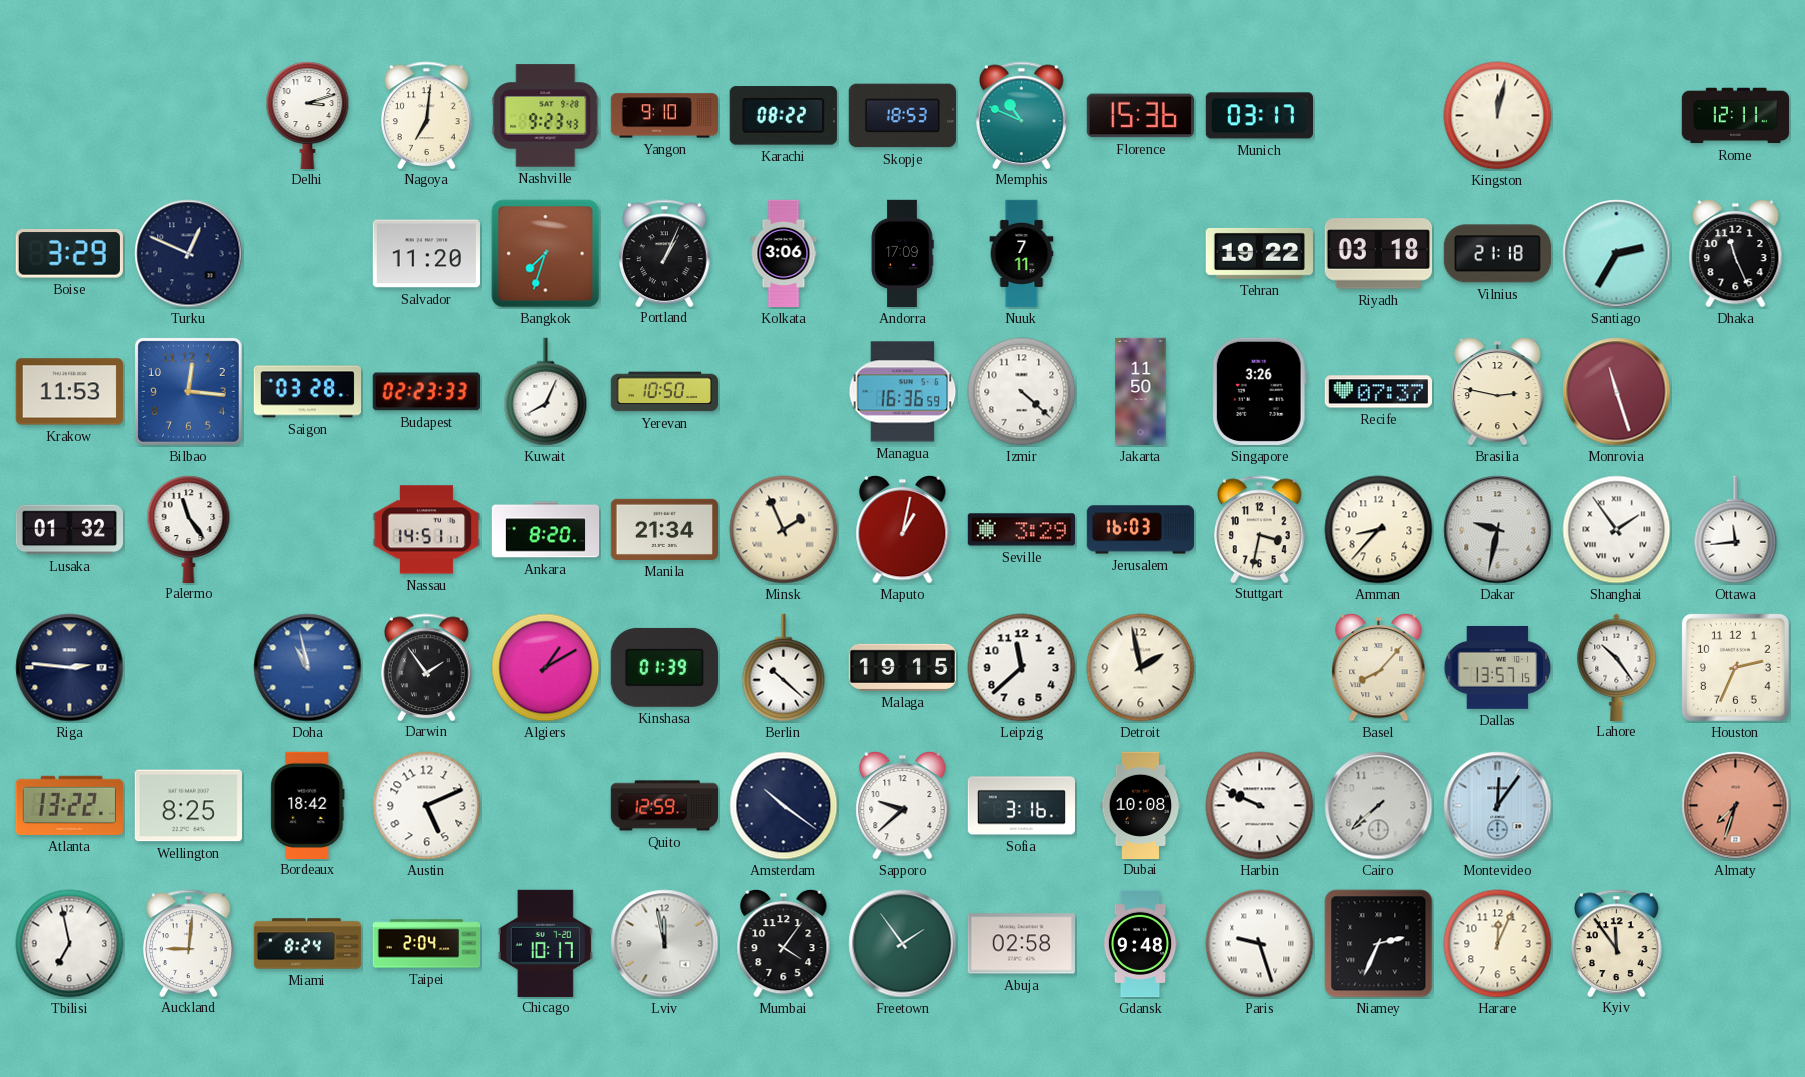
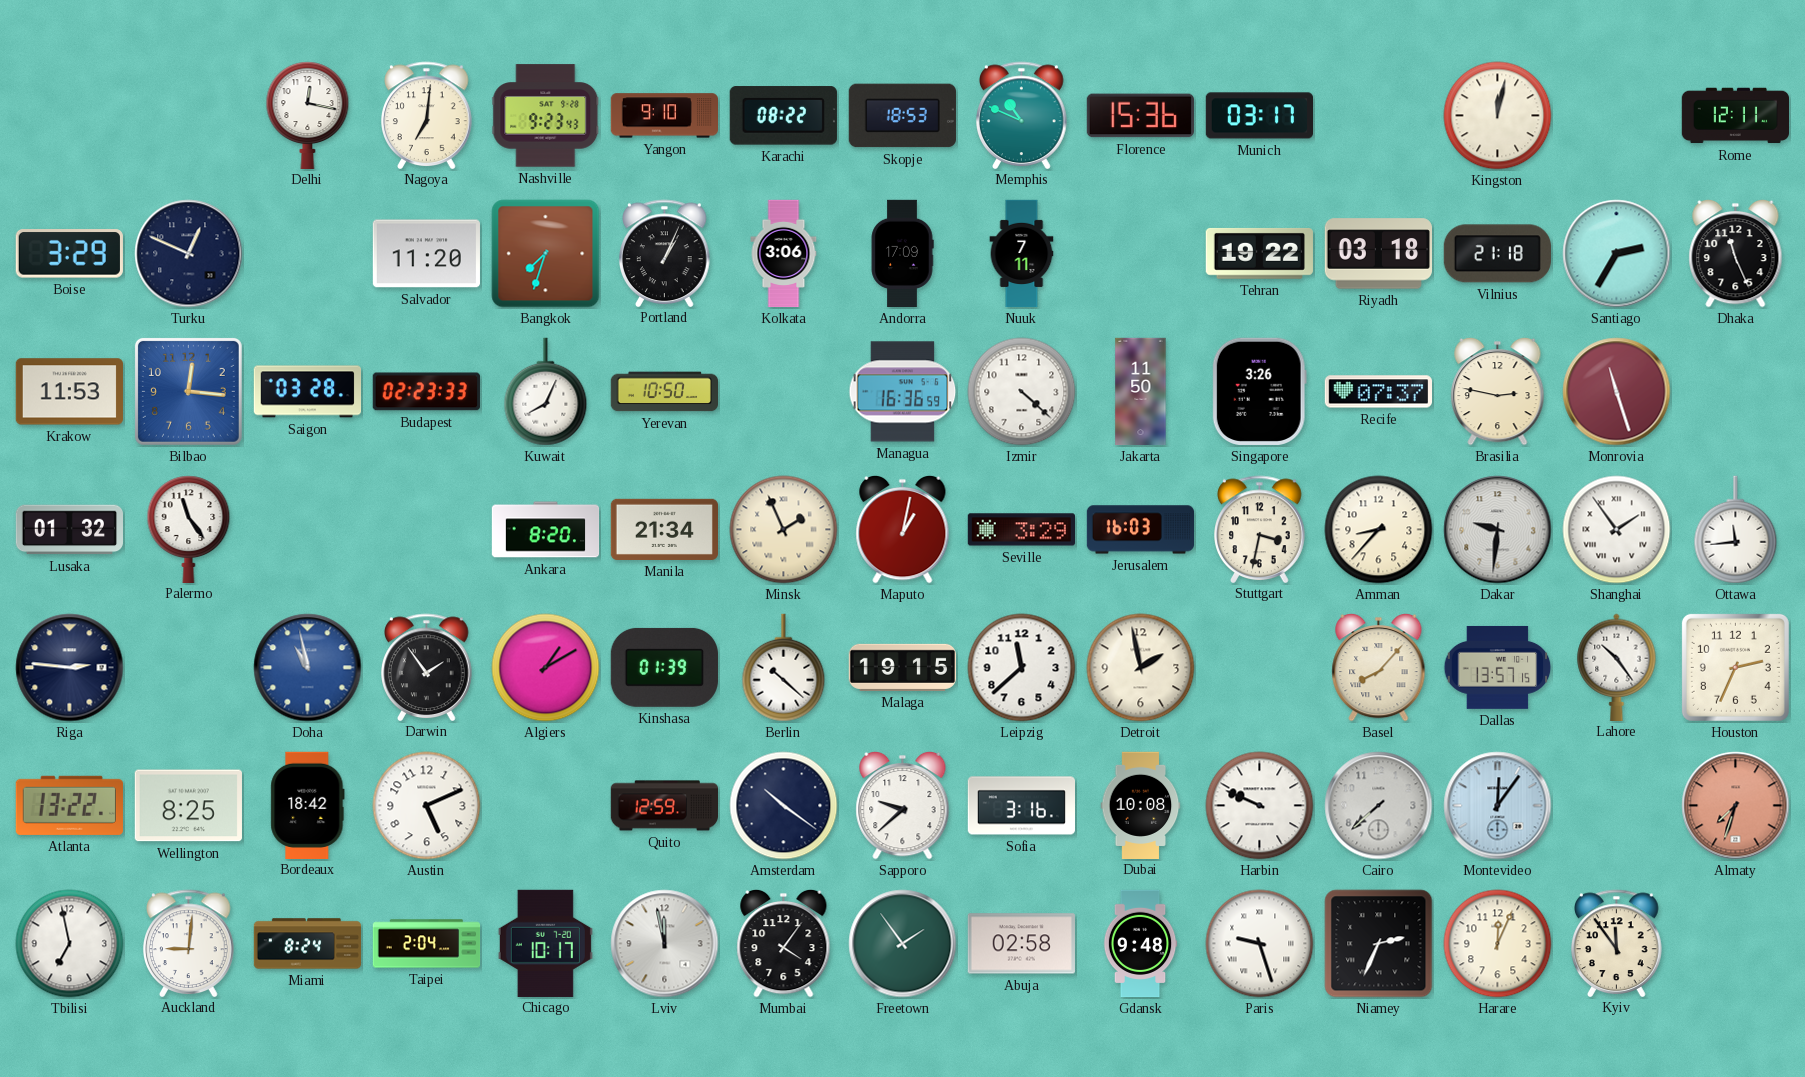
Delhi: 3:12 -> 12:17
Nassau: 14:51 -> none
Dakar: 9:32 -> 9:31
